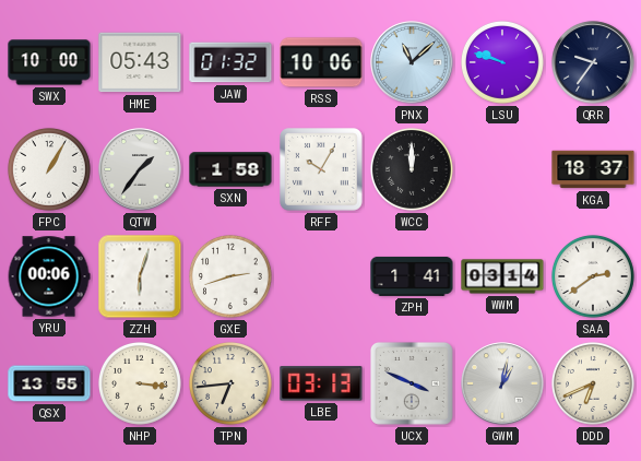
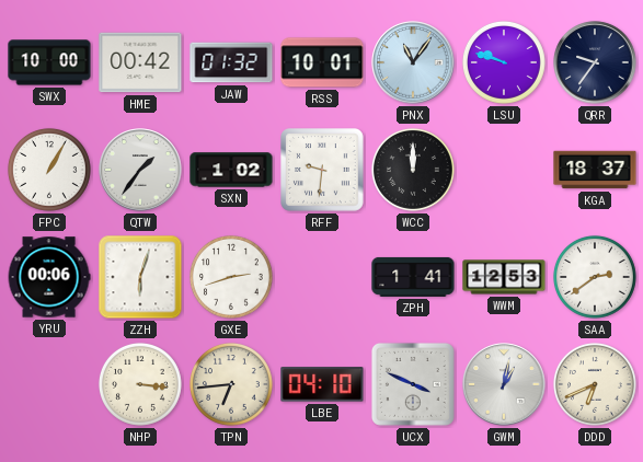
HME: 05:43 -> 00:42
RSS: 10:06 -> 10:01
PNX: 11:08 -> 11:06
SXN: 1:58 -> 1:02
RFF: 10:05 -> 9:31
WWM: 03:14 -> 12:53
QSX: 13:55 -> none
LBE: 03:13 -> 04:10
